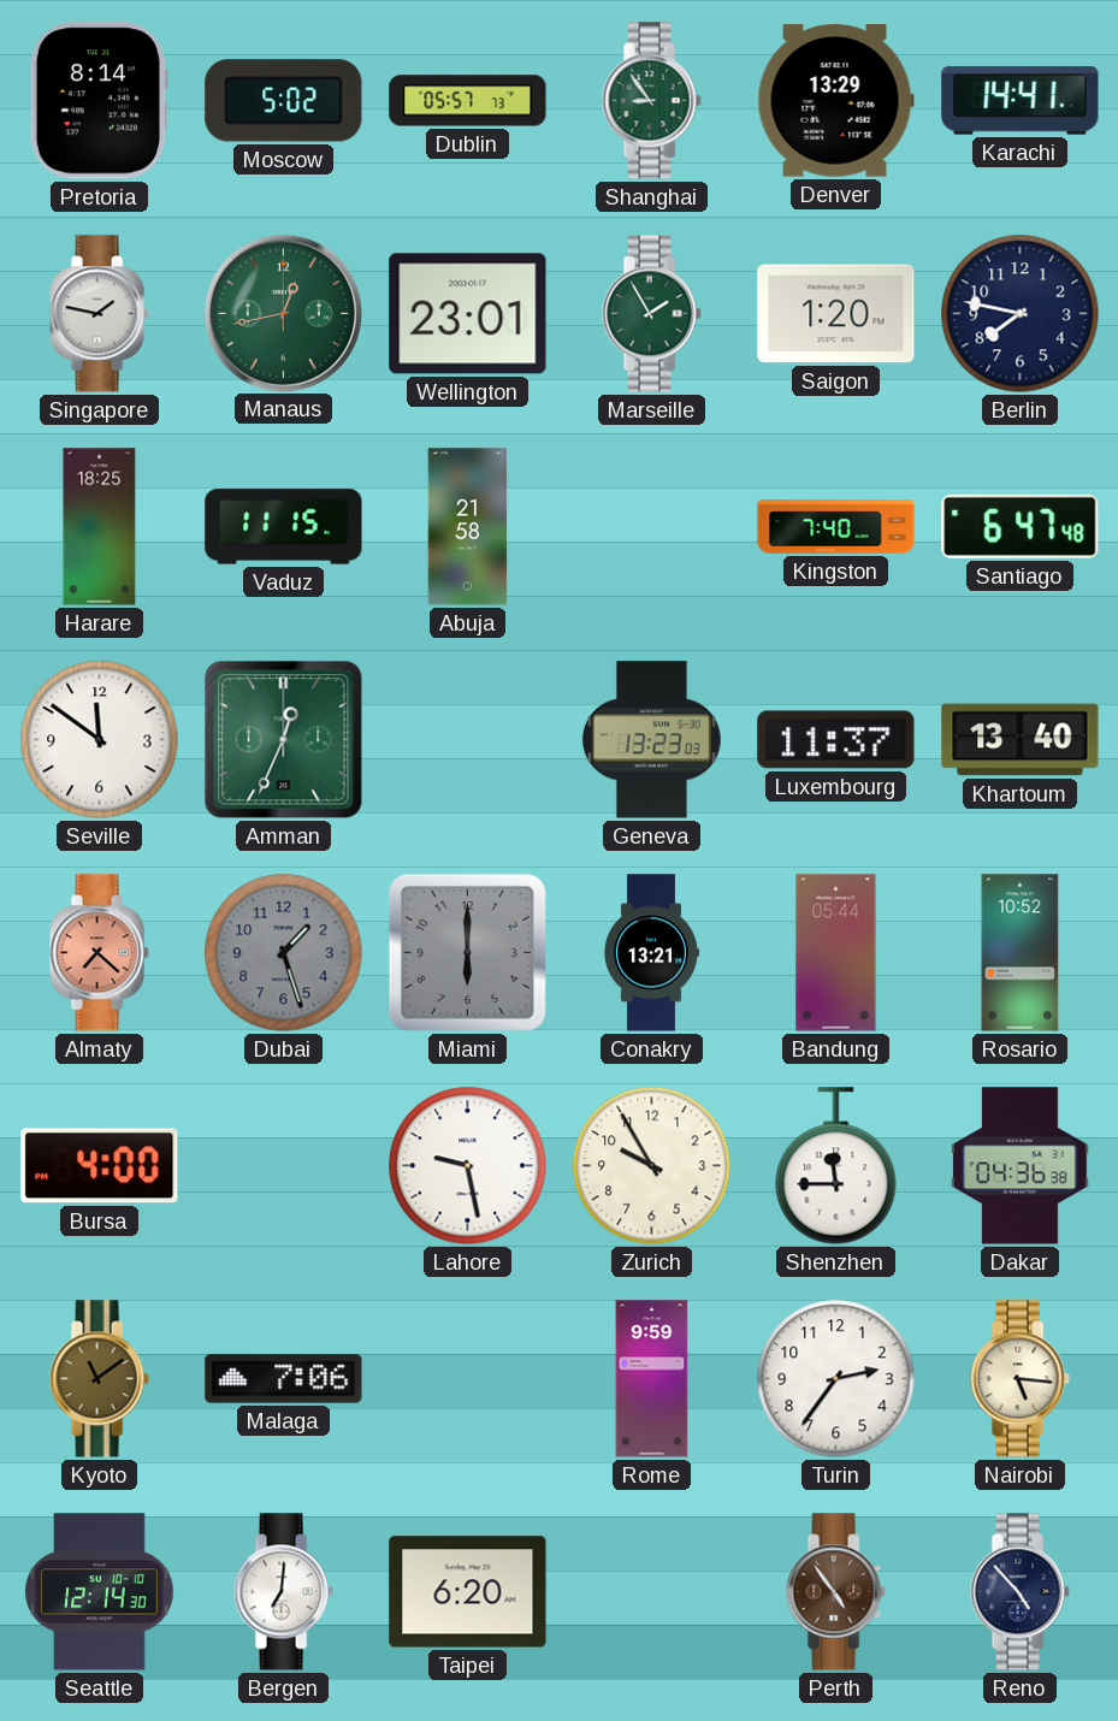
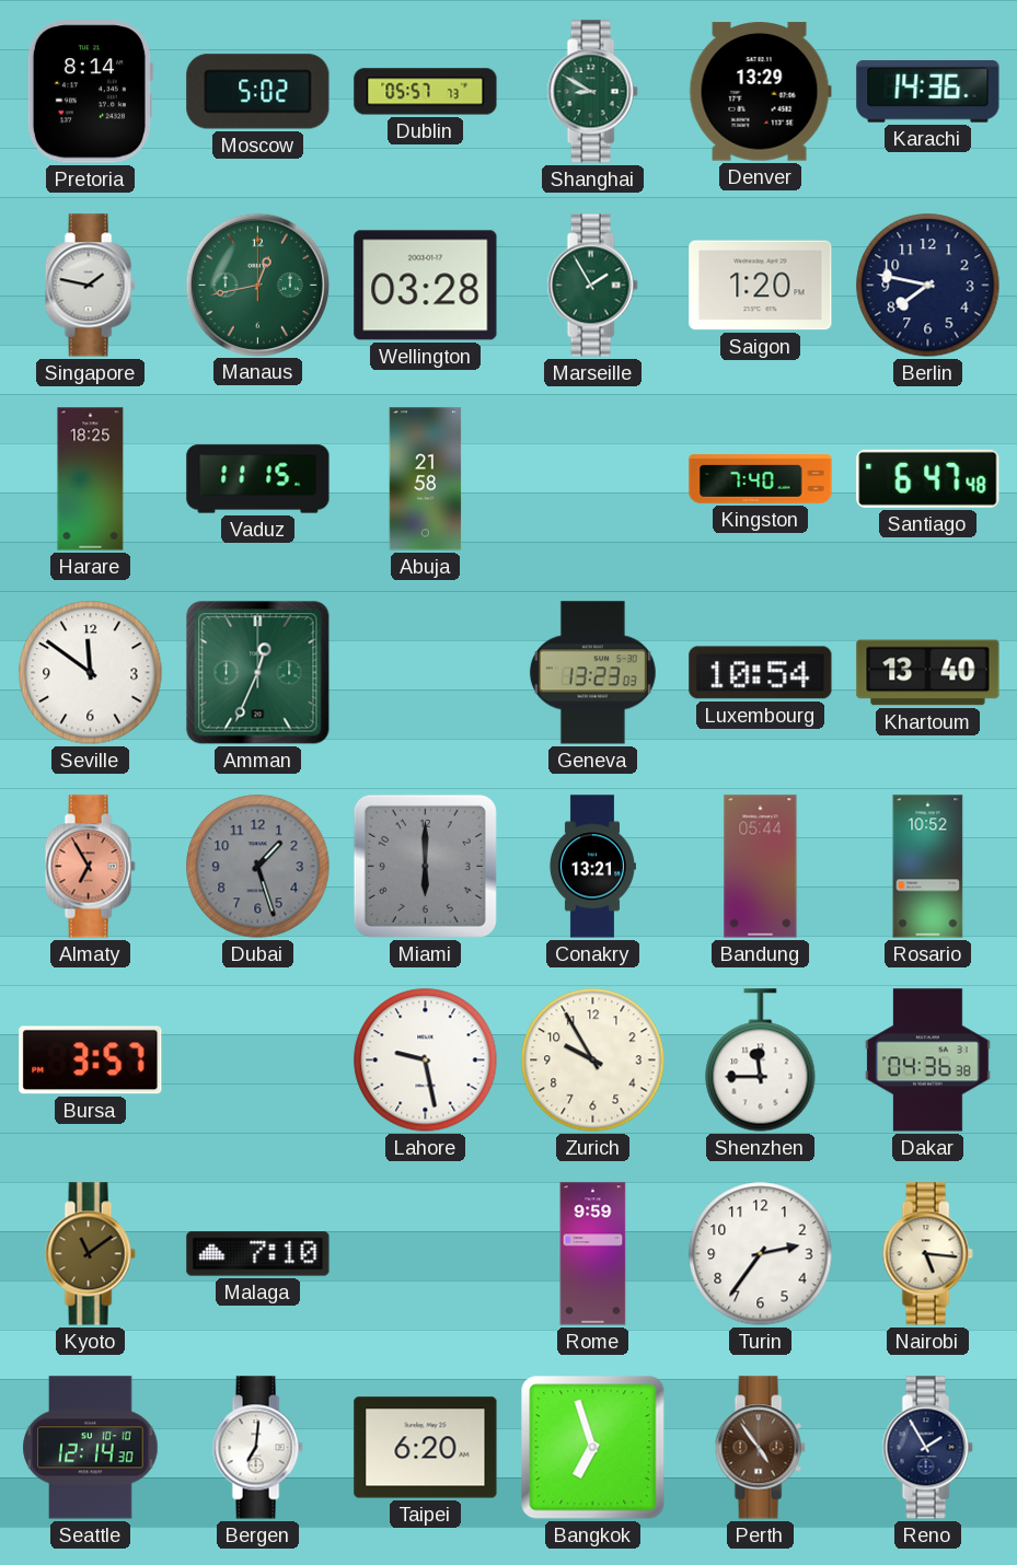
Shanghai: 8:54 -> 8:50
Karachi: 14:41 -> 14:36
Wellington: 23:01 -> 03:28
Luxembourg: 11:37 -> 10:54
Almaty: 7:22 -> 6:55
Bursa: 4:00 -> 3:57
Malaga: 7:06 -> 7:10
Bangkok: none -> 6:57
Reno: 4:53 -> 1:55
